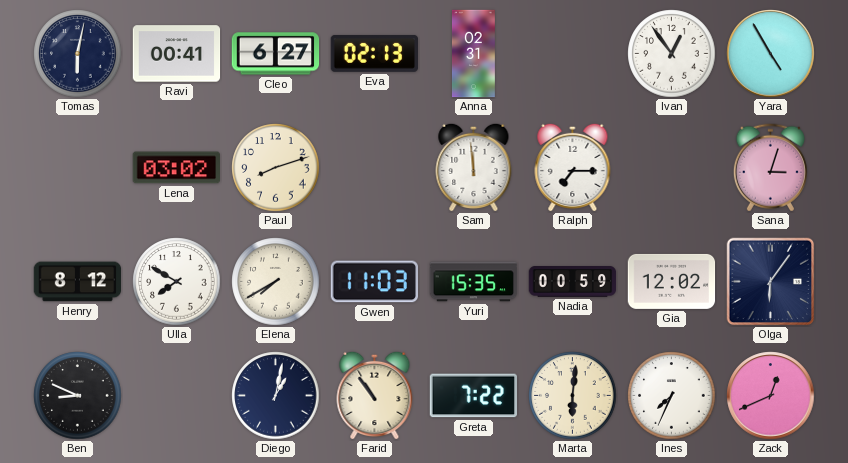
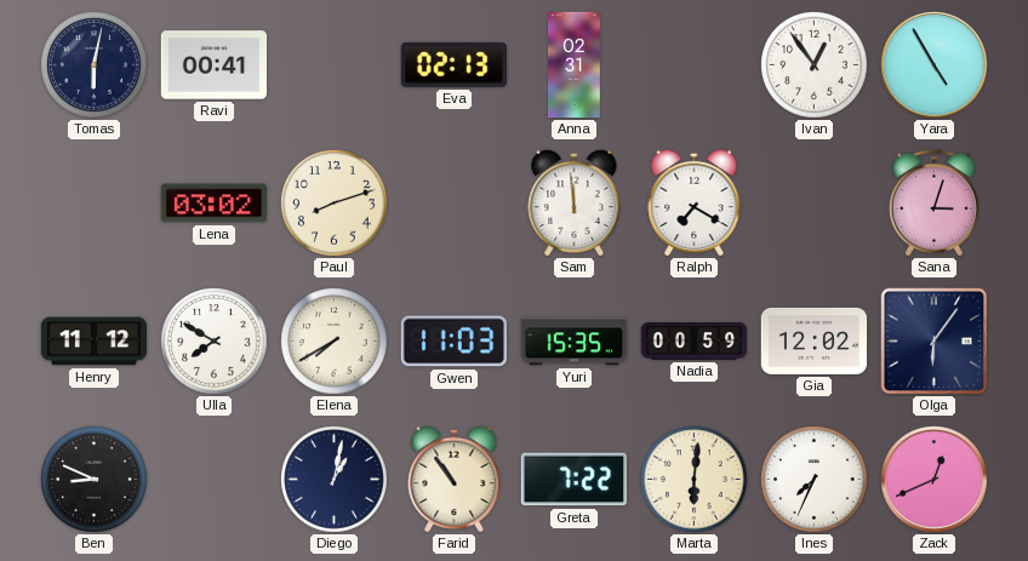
Cleo: 6:27 -> none
Ralph: 7:15 -> 7:20
Henry: 8:12 -> 11:12
